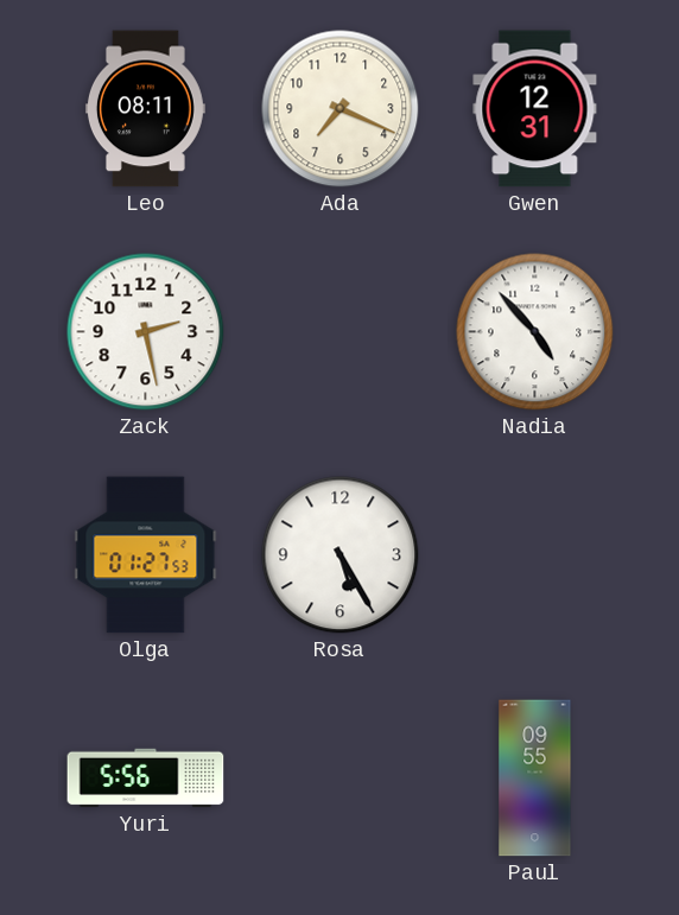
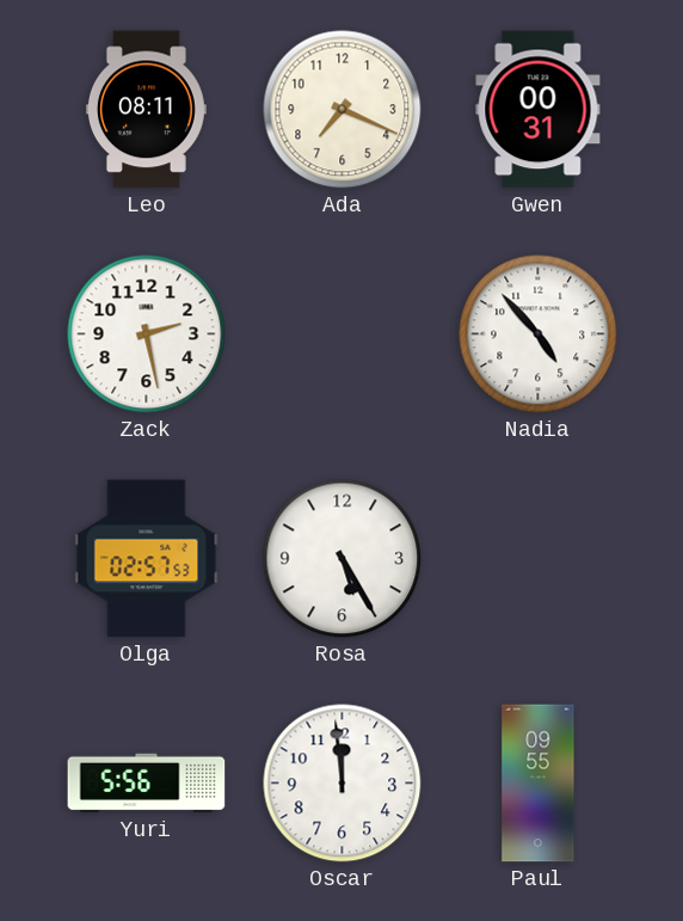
Gwen: 12:31 -> 00:31
Olga: 01:27 -> 02:57
Oscar: none -> 11:59
